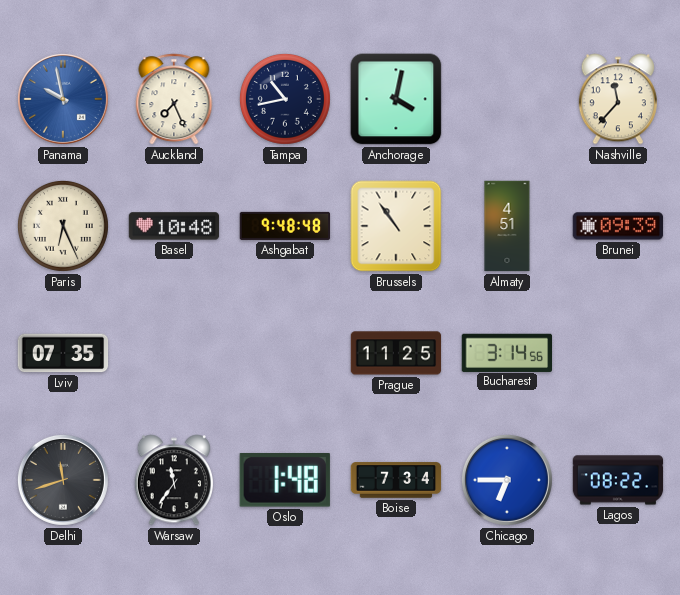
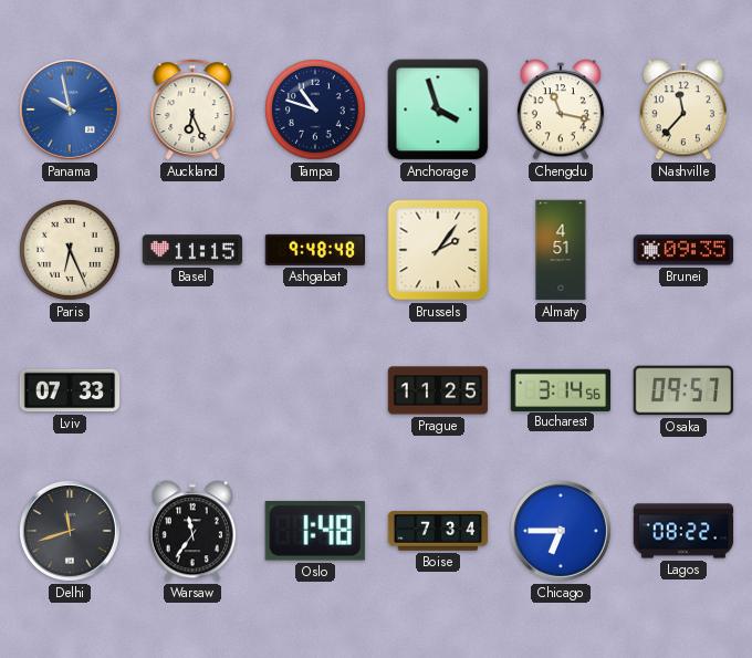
Auckland: 7:26 -> 6:26
Tampa: 10:43 -> 10:48
Anchorage: 4:02 -> 3:57
Chengdu: none -> 11:17
Basel: 10:48 -> 11:15
Brussels: 10:54 -> 2:06
Brunei: 09:39 -> 09:35
Lviv: 07:35 -> 07:33
Osaka: none -> 09:57
